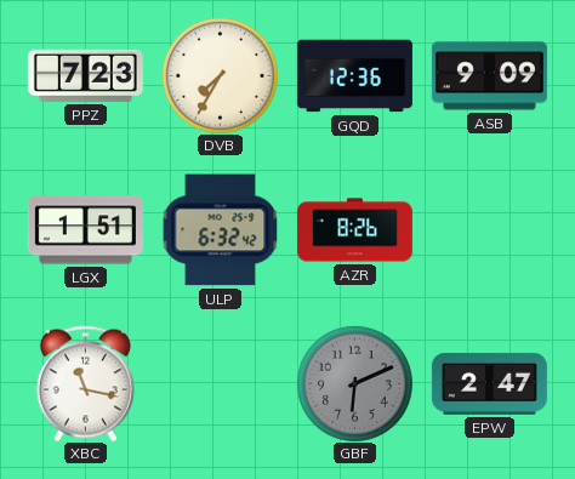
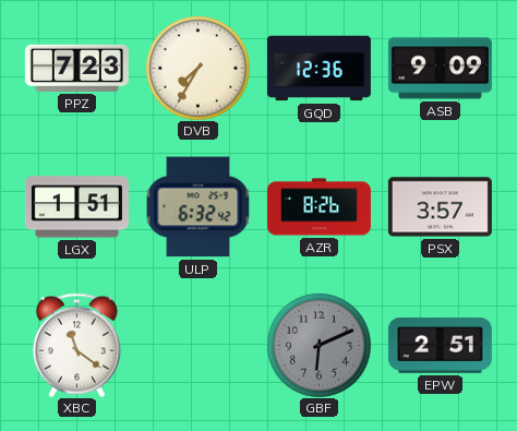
PSX: none -> 3:57
XBC: 11:17 -> 11:21
EPW: 2:47 -> 2:51
